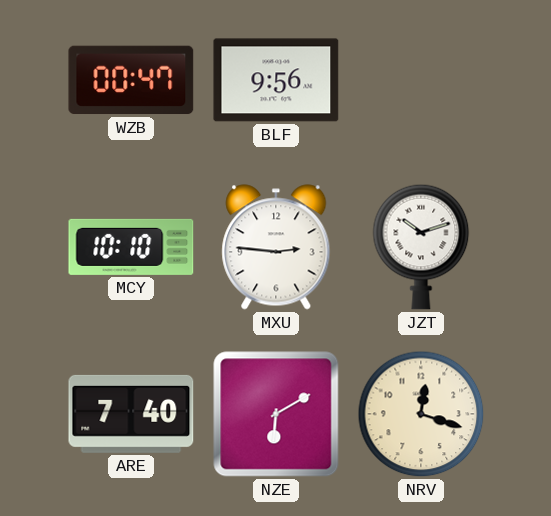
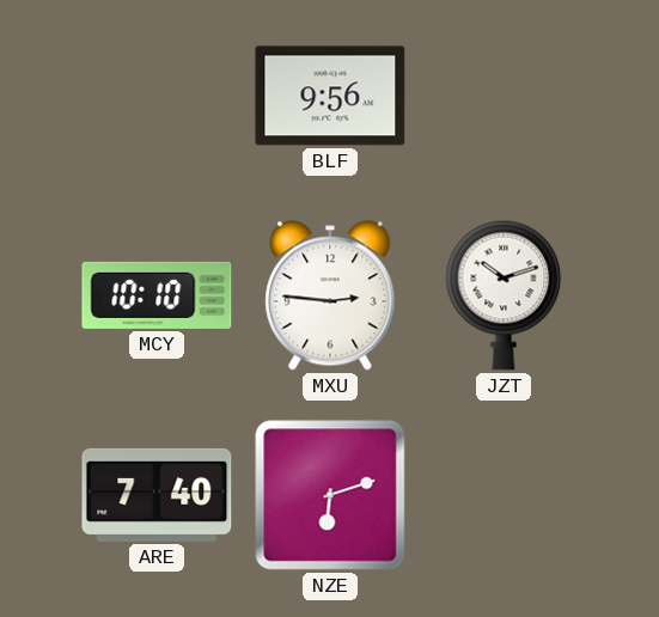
WZB: 00:47 -> none
NZE: 6:10 -> 6:12
NRV: 12:18 -> none
